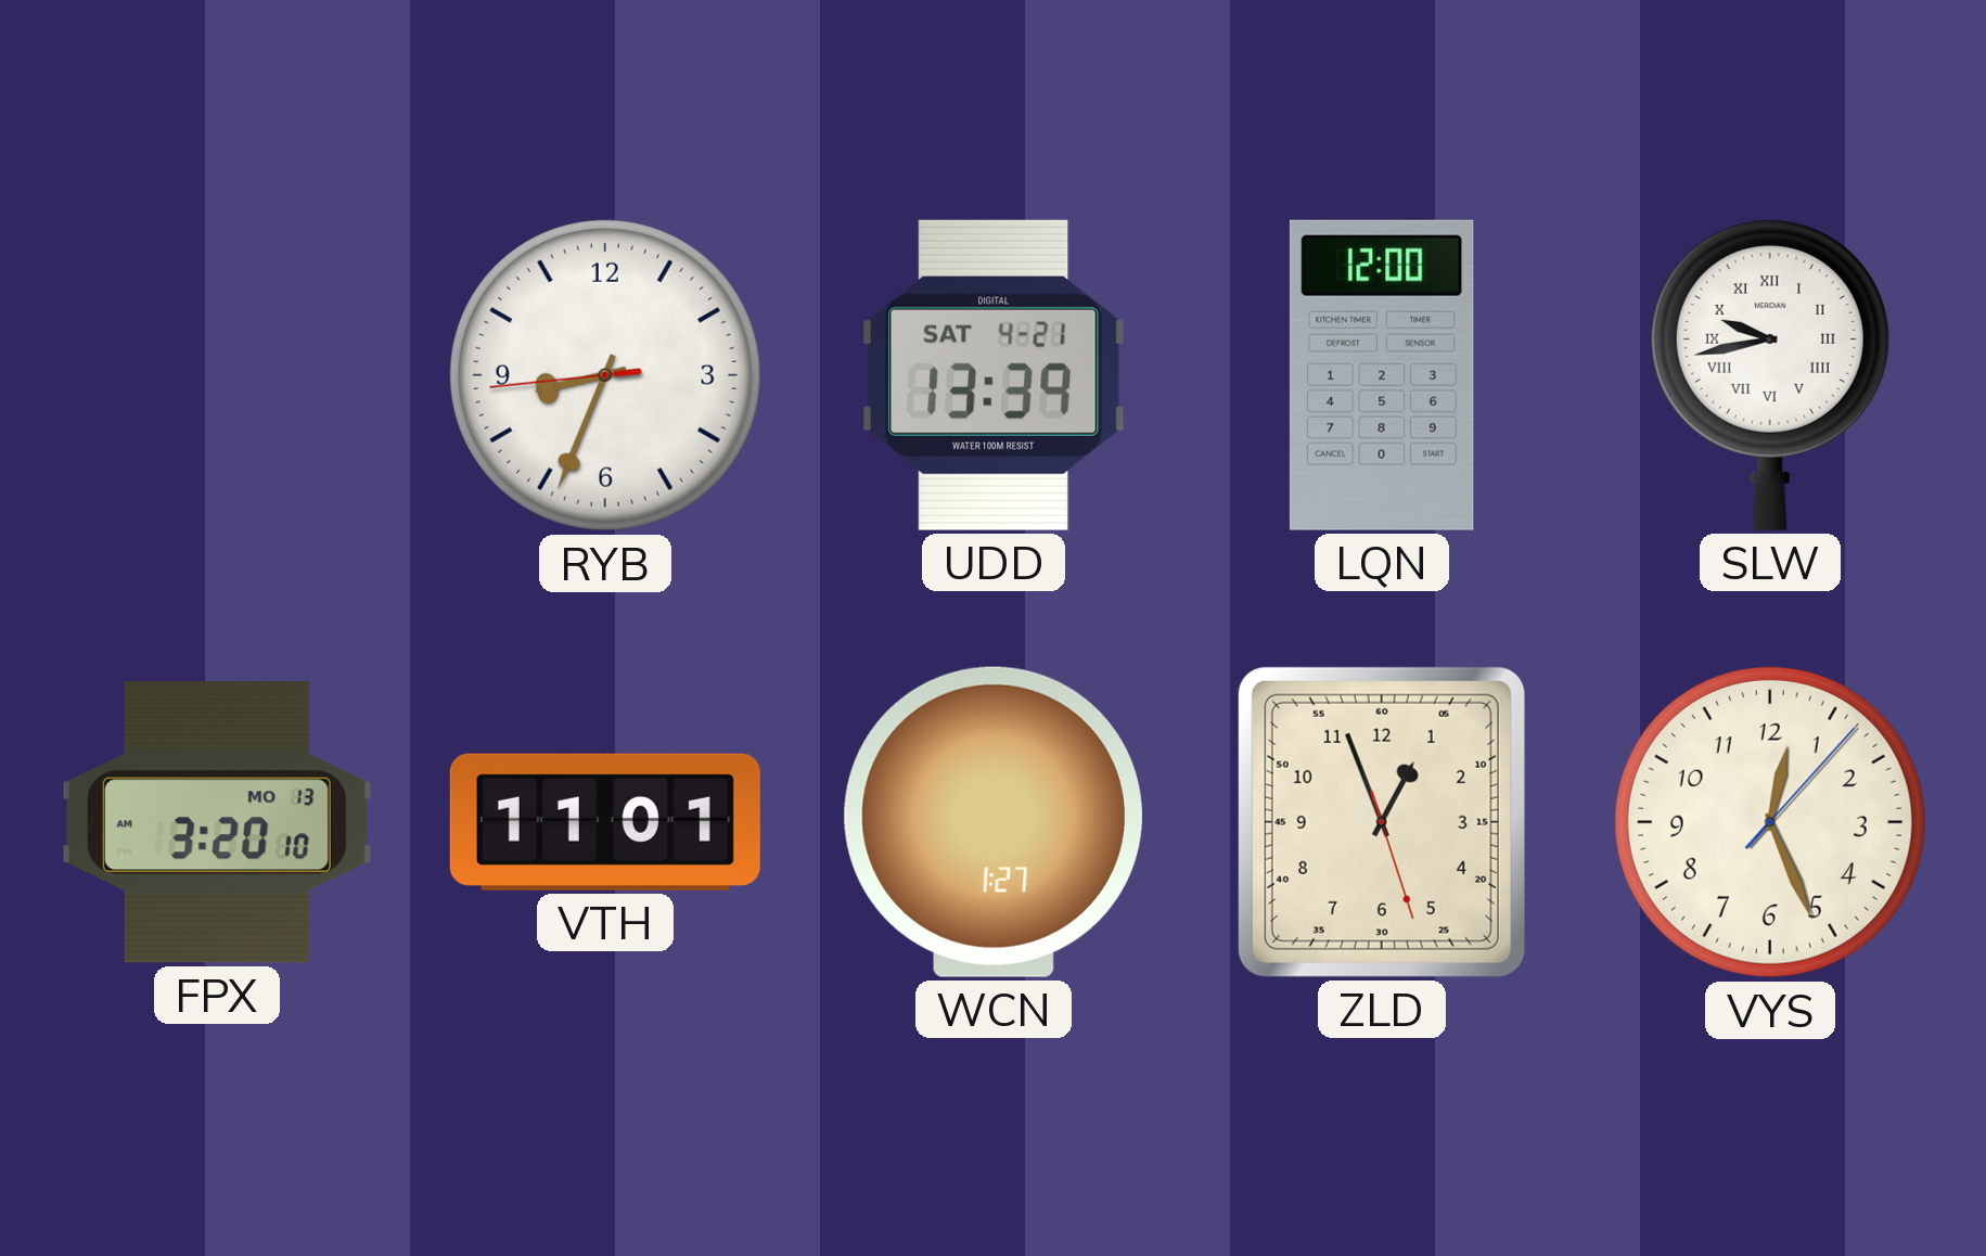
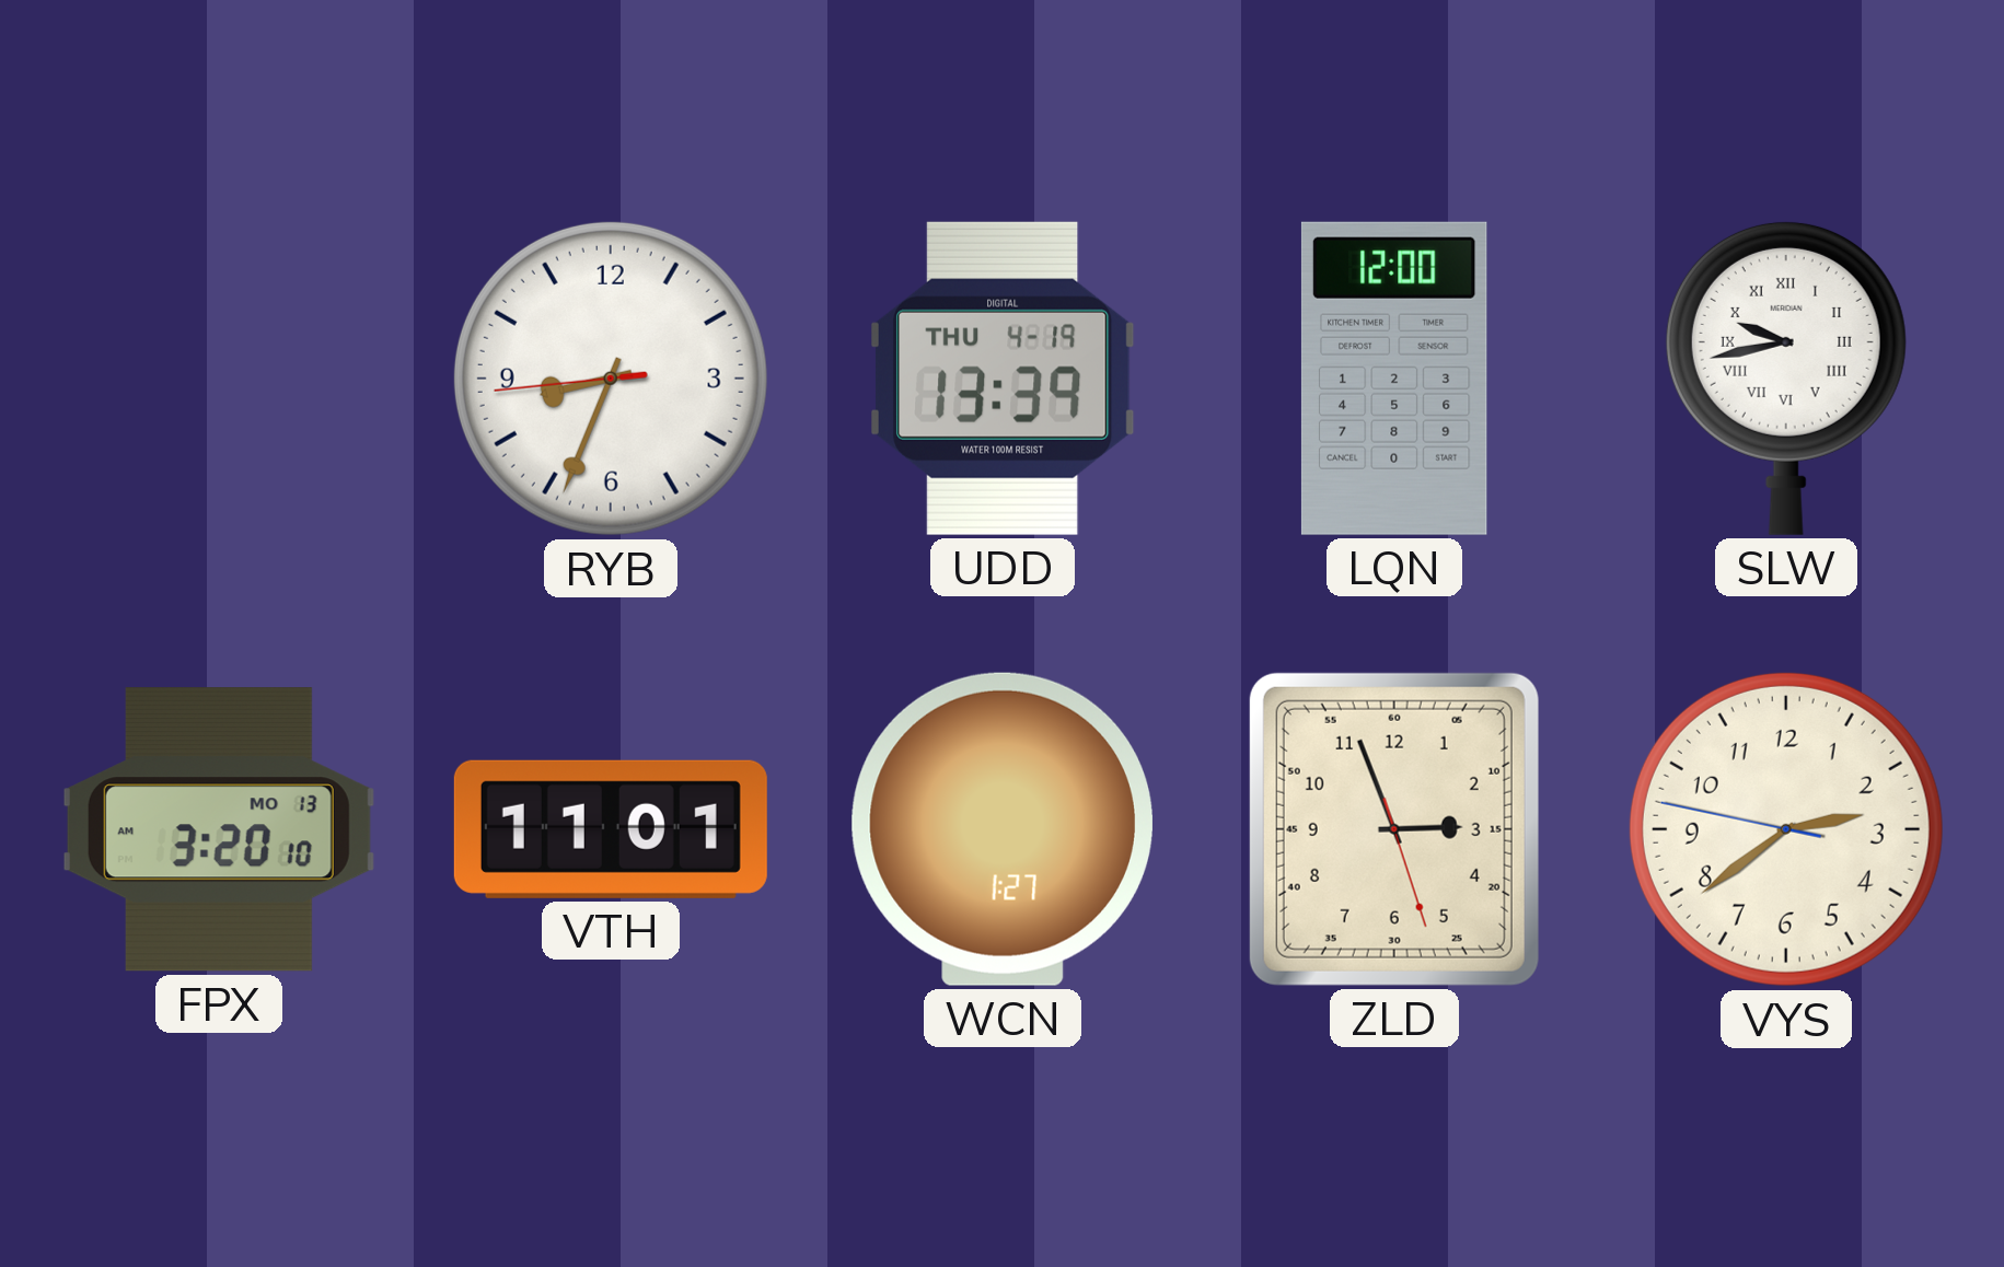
UDD date: SAT 4-21 -> THU 4-19
ZLD: 12:56 -> 2:56
VYS: 12:26 -> 2:38
